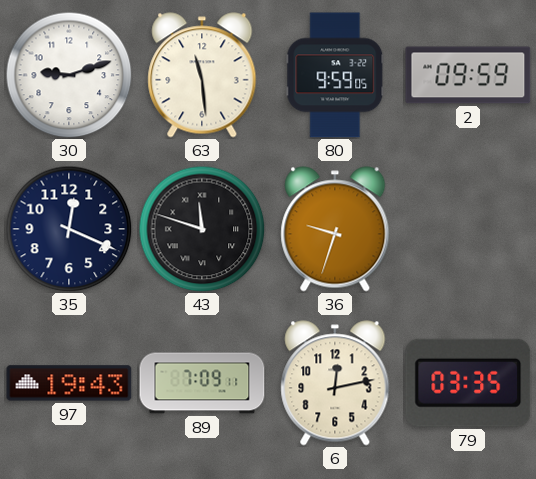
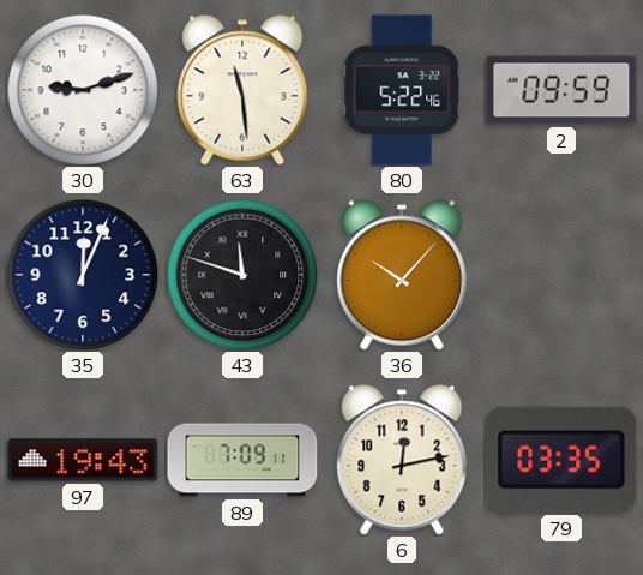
80: 9:59 -> 5:22
35: 12:19 -> 12:04
36: 9:33 -> 10:07
